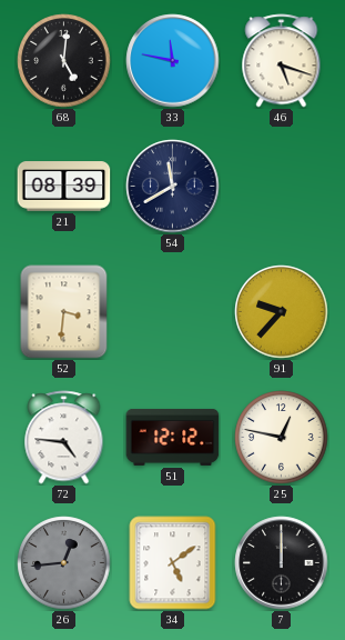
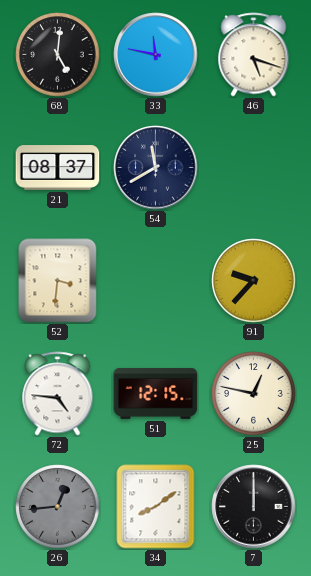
21: 08:39 -> 08:37
51: 12:12 -> 12:15
34: 5:09 -> 8:09
